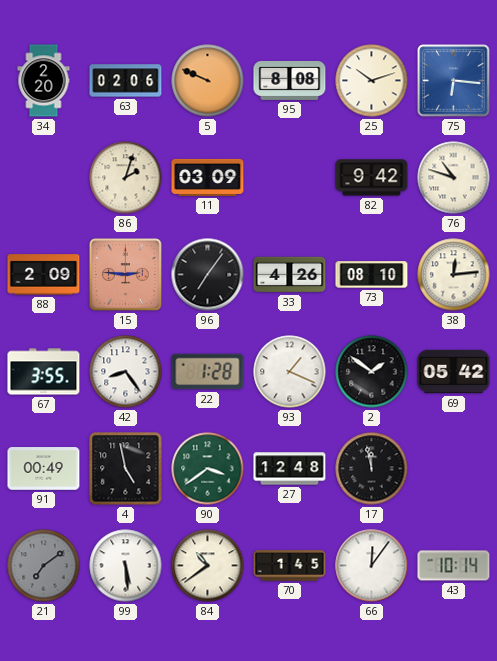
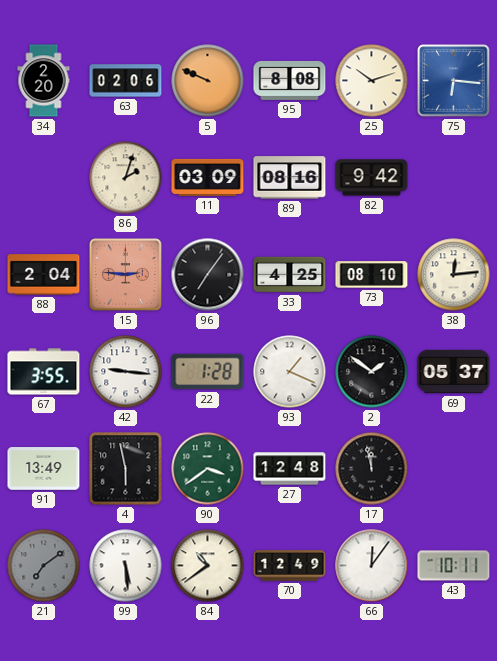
89: none -> 08:16
76: 10:48 -> none
88: 2:09 -> 2:04
33: 4:26 -> 4:25
42: 8:24 -> 9:16
69: 05:42 -> 05:37
91: 00:49 -> 13:49
4: 4:58 -> 5:58
70: 1:45 -> 12:49
43: 10:14 -> 10:11
